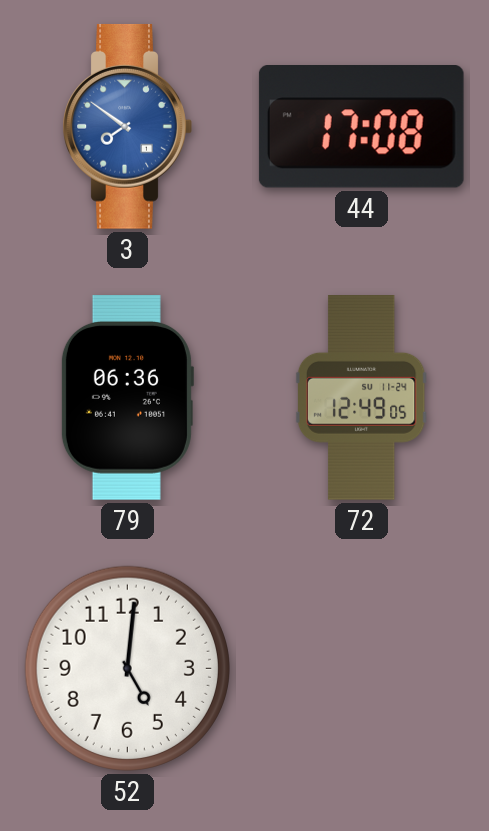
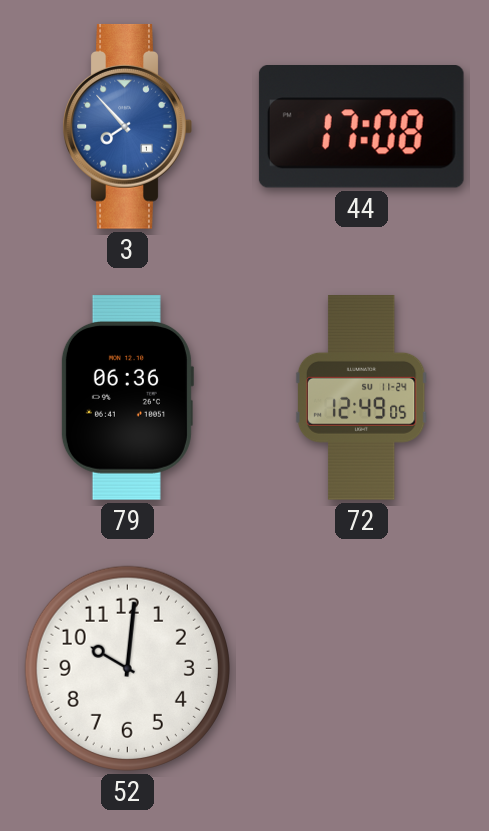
3: 7:51 -> 7:53
52: 5:01 -> 10:01
